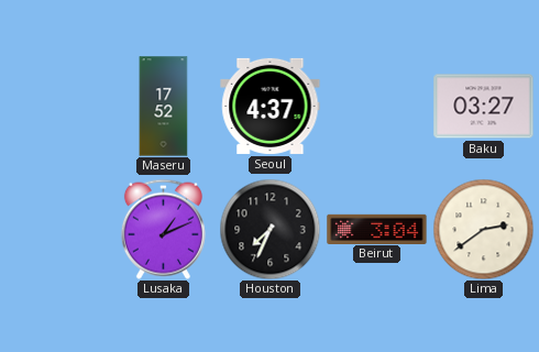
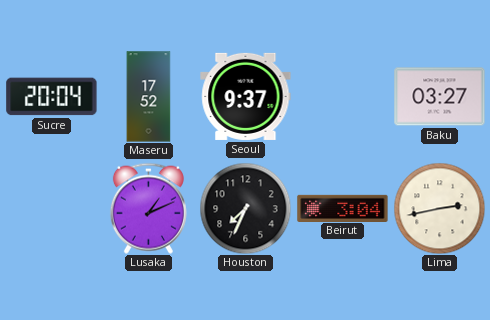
Sucre: none -> 20:04
Seoul: 4:37 -> 9:37
Lima: 2:39 -> 2:43
